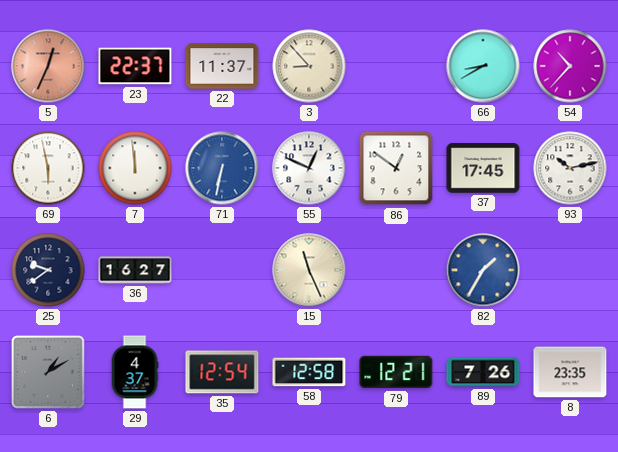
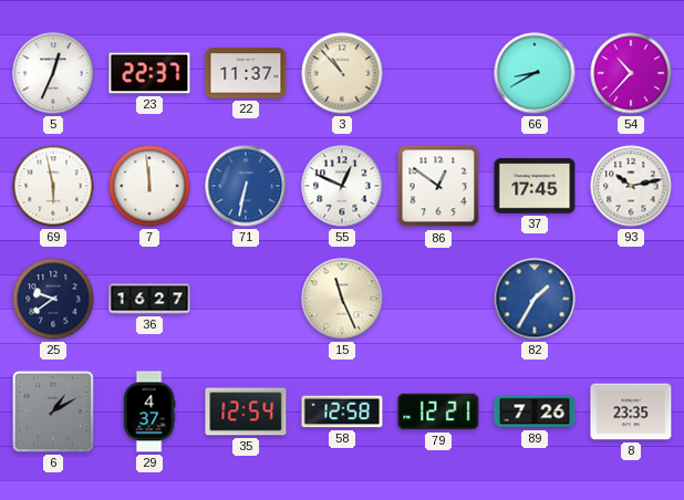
5 dial: salmon -> white
3: 8:53 -> 10:53
